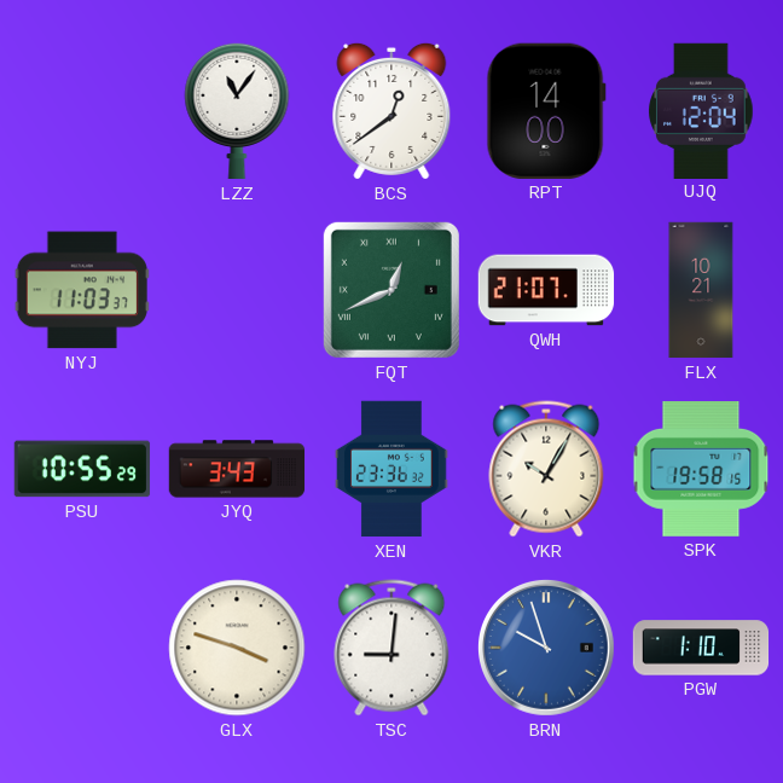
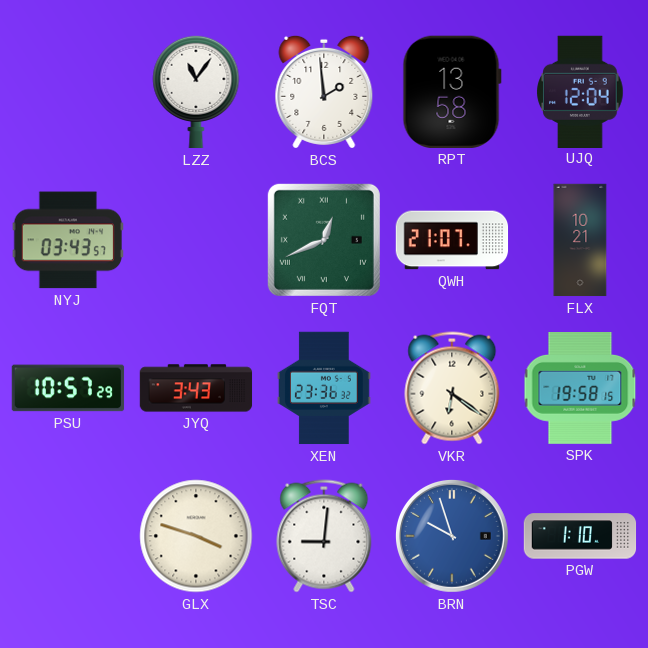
BCS: 12:39 -> 1:59
RPT: 14:00 -> 13:58
NYJ: 11:03 -> 03:43
PSU: 10:55 -> 10:57
VKR: 10:05 -> 6:21
